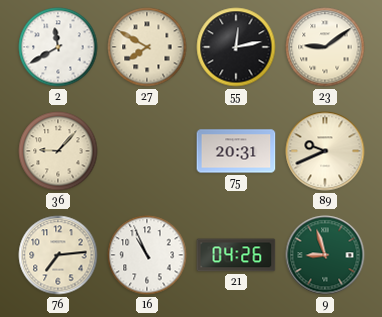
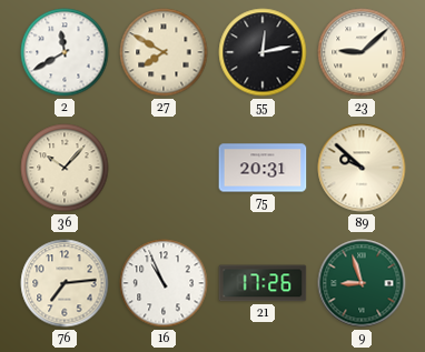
23: 9:09 -> 9:08
36: 9:07 -> 10:07
89: 9:41 -> 9:52
21: 04:26 -> 17:26
